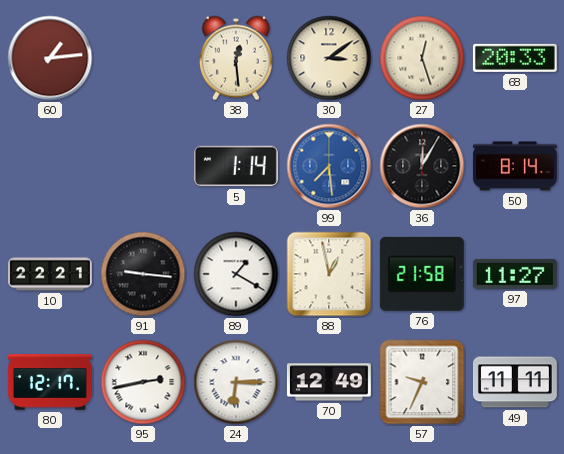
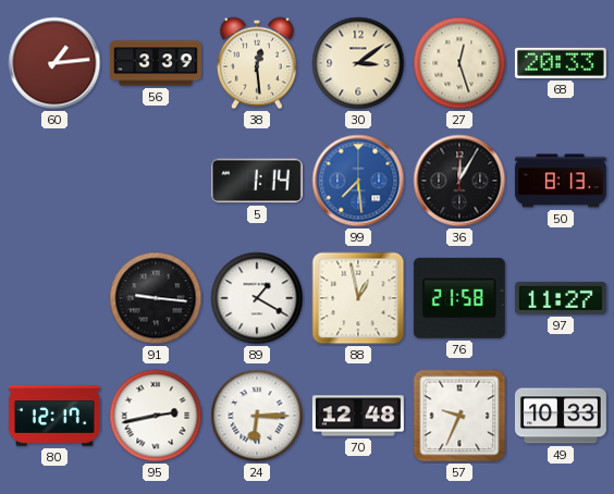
56: none -> 3:39
50: 8:14 -> 8:13
10: 22:21 -> none
70: 12:49 -> 12:48
49: 11:11 -> 10:33
